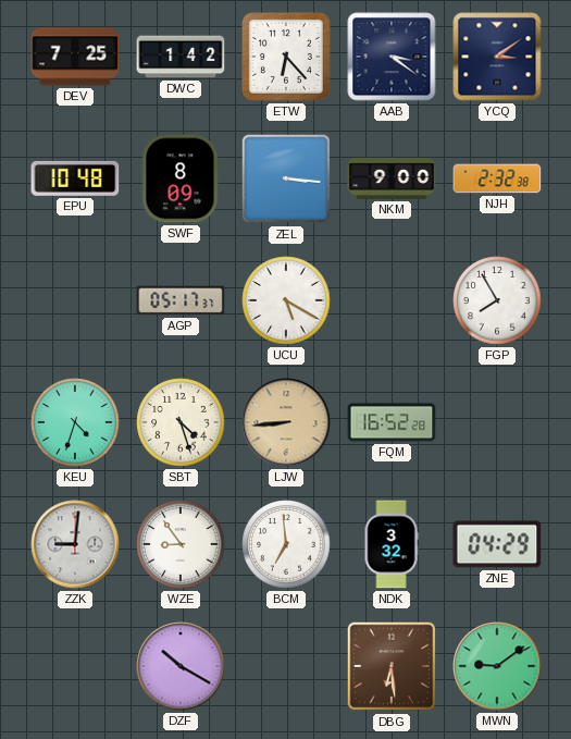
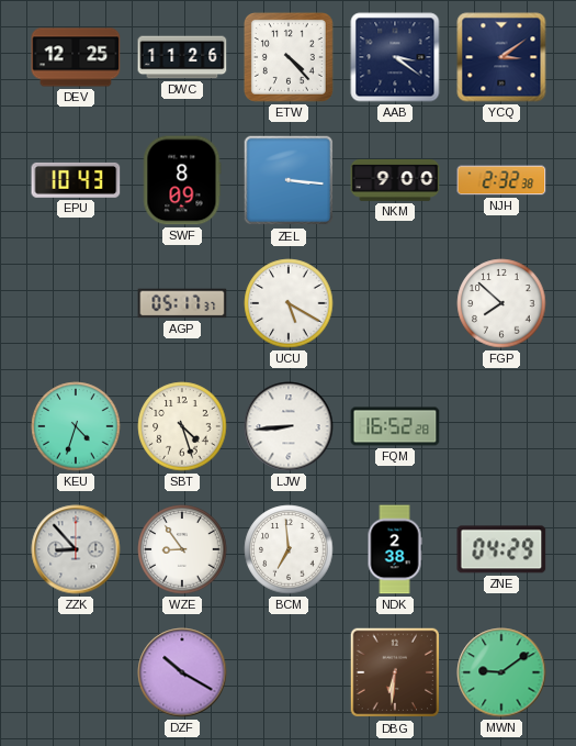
DEV: 7:25 -> 12:25
DWC: 1:42 -> 11:26
ETW: 6:23 -> 4:23
EPU: 10:48 -> 10:43
FGP: 7:55 -> 7:52
LJW dial: champagne -> white
ZZK: 9:01 -> 8:53
NDK: 3:32 -> 2:38
DBG: 6:29 -> 6:31
